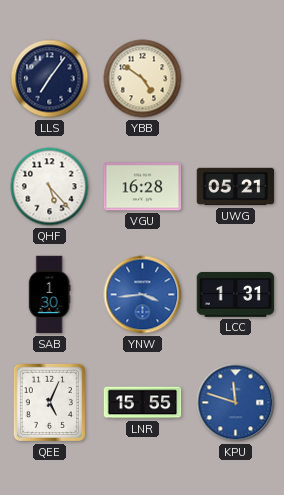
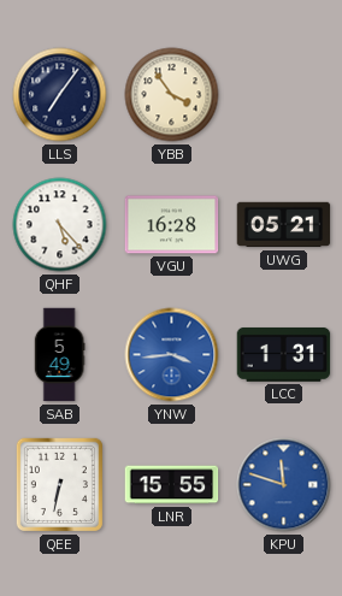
YBB: 4:51 -> 3:54
SAB: 1:30 -> 5:49
QEE: 5:04 -> 6:32
